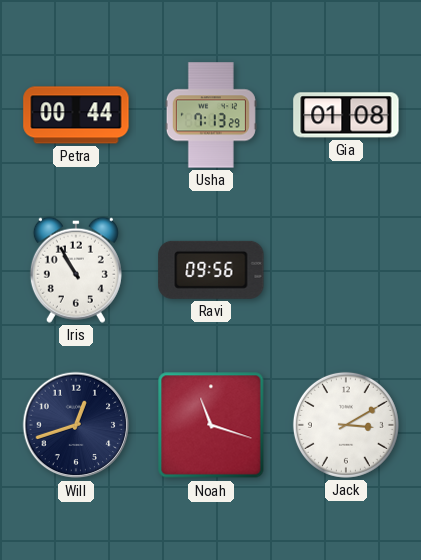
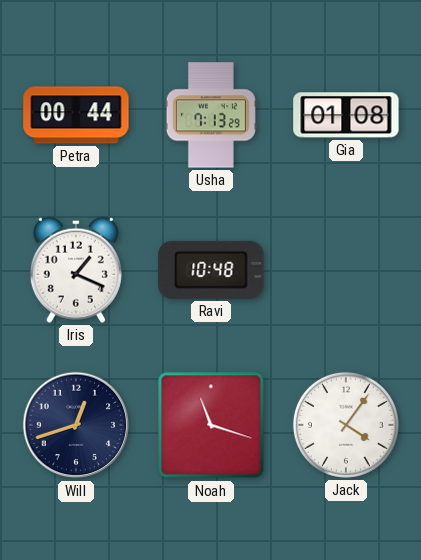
Iris: 10:55 -> 1:19
Ravi: 09:56 -> 10:48
Jack: 3:10 -> 4:06
